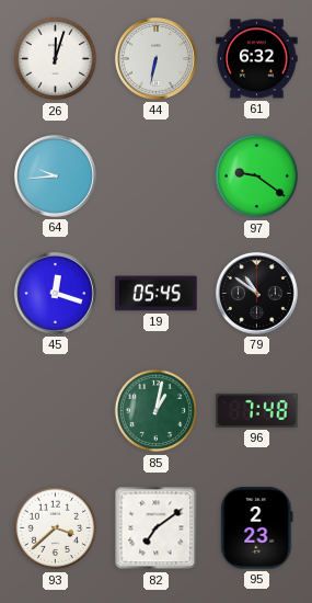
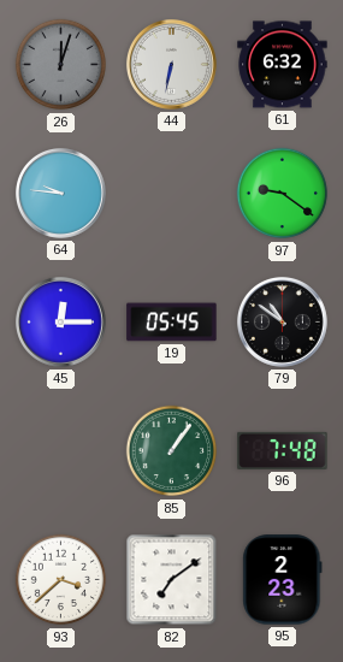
26 dial: white -> grey
64: 9:44 -> 9:46
45: 12:18 -> 12:15
85: 1:02 -> 1:06
